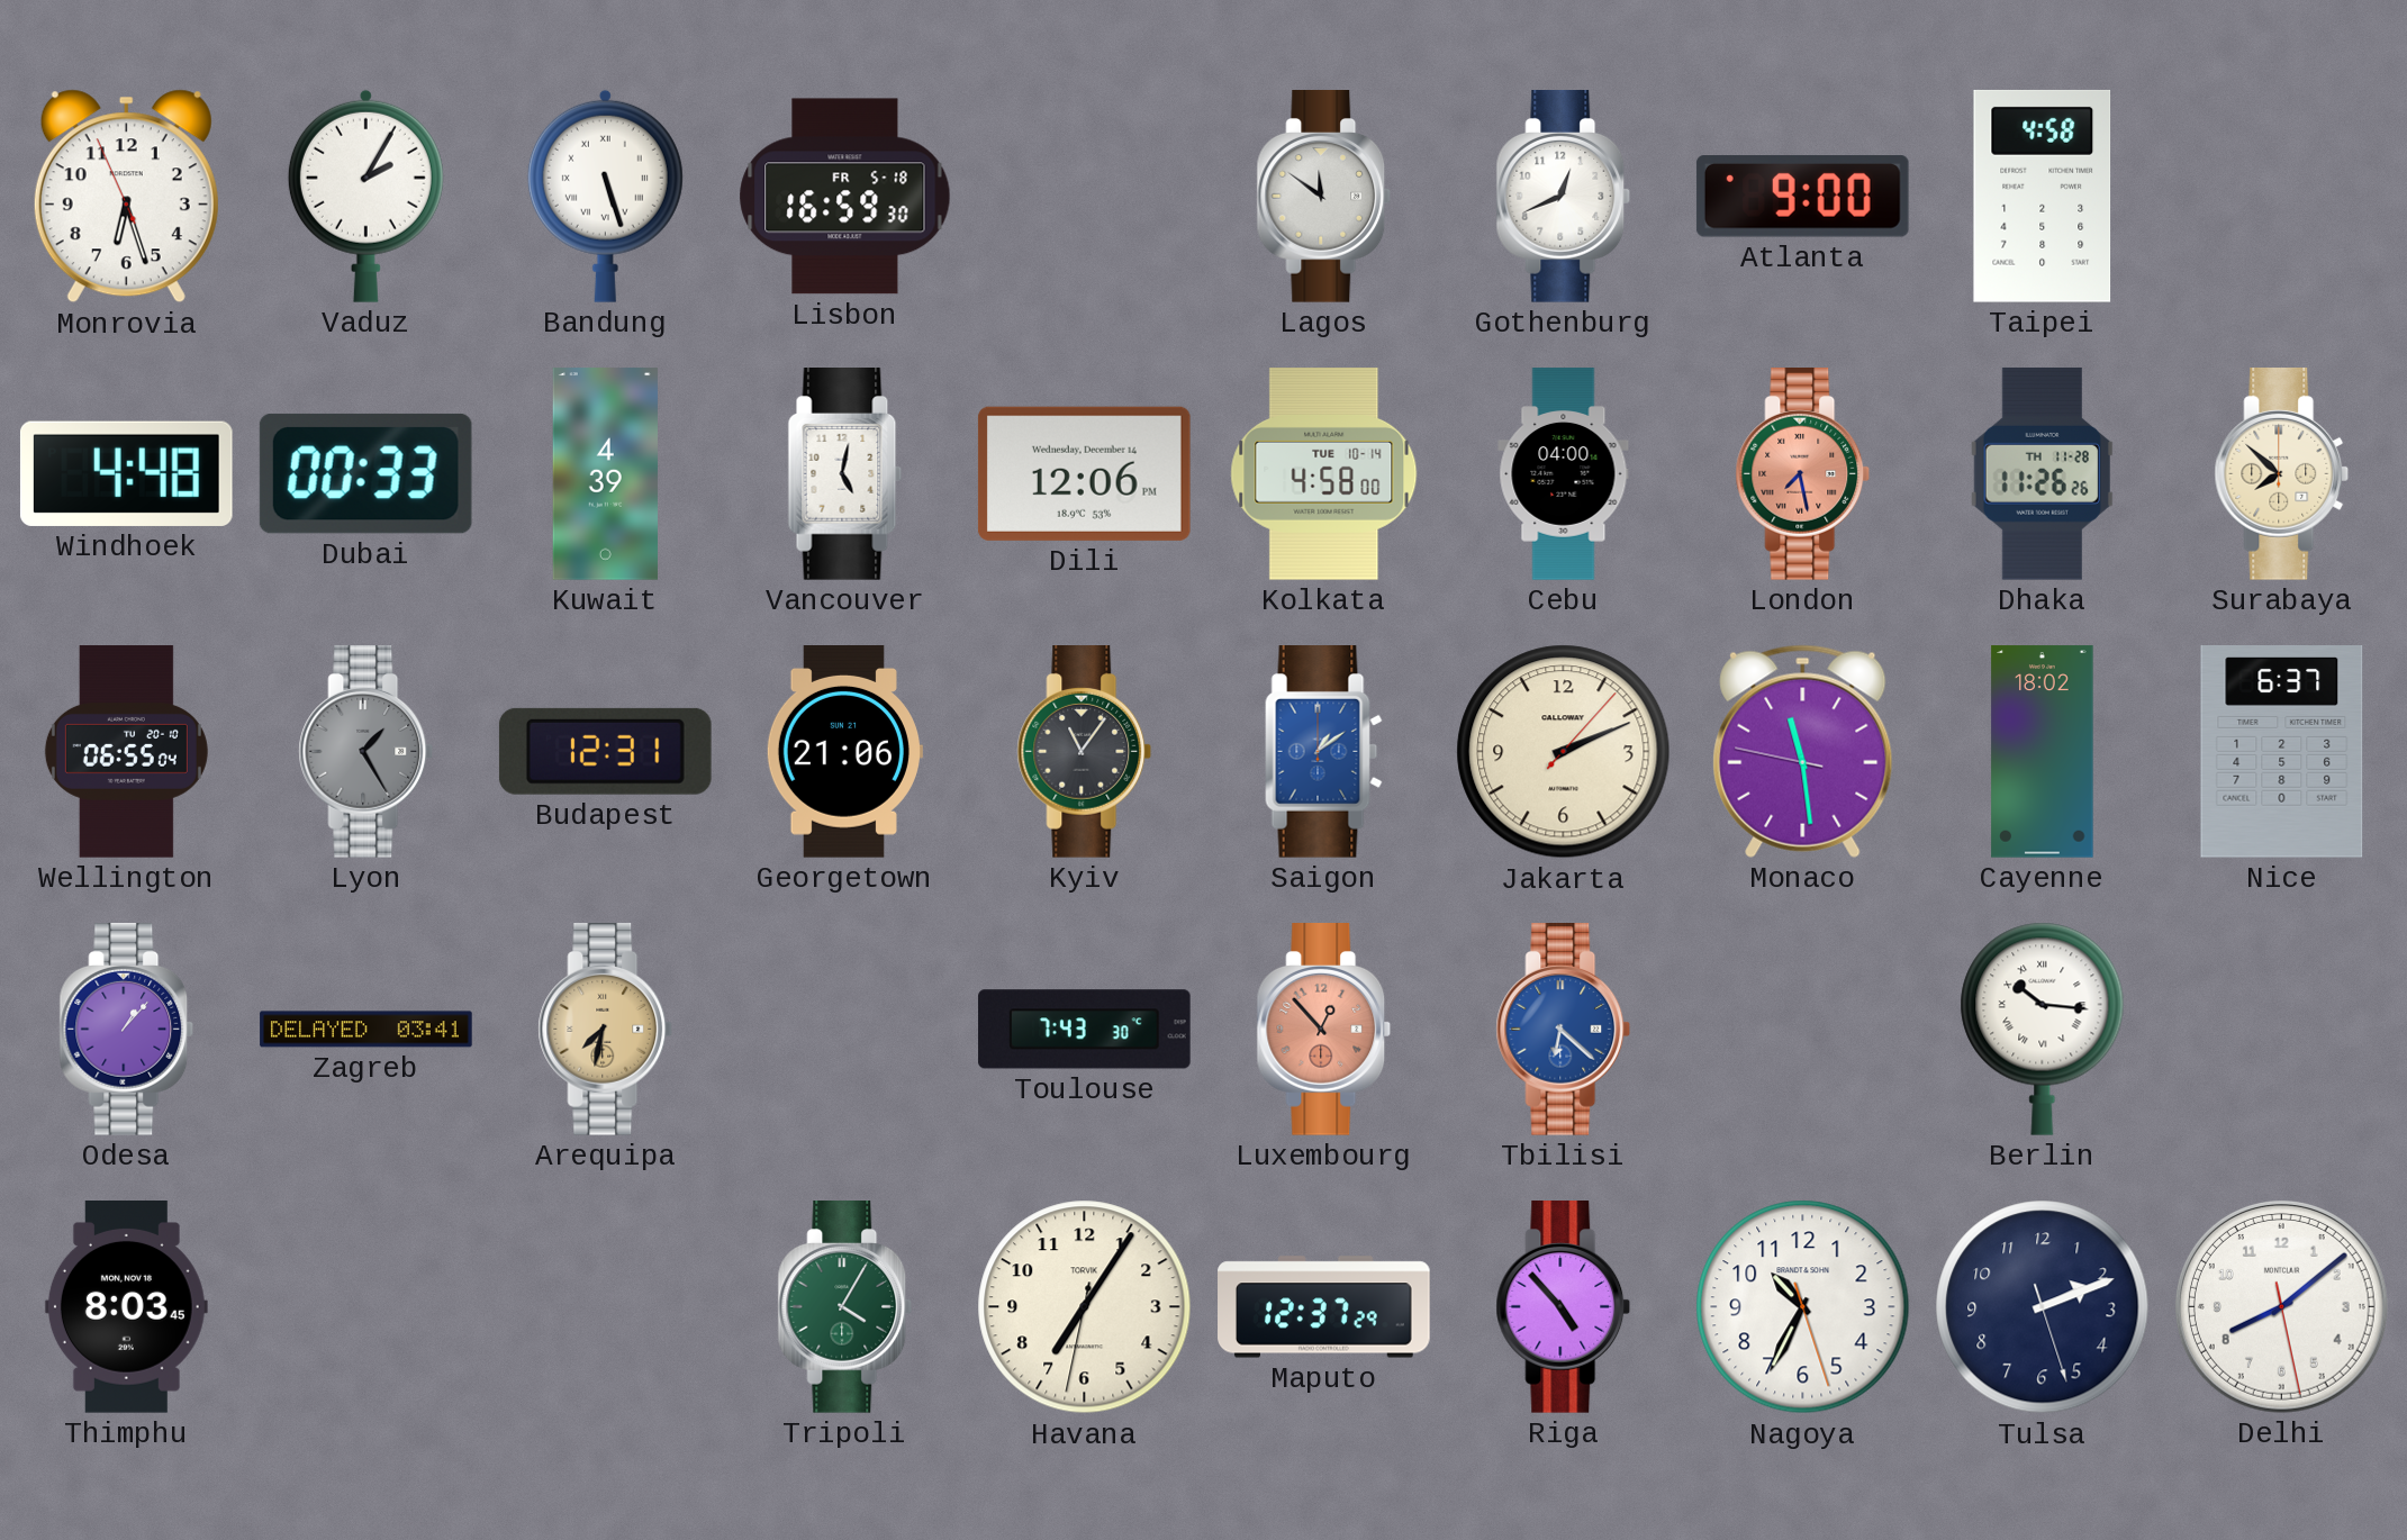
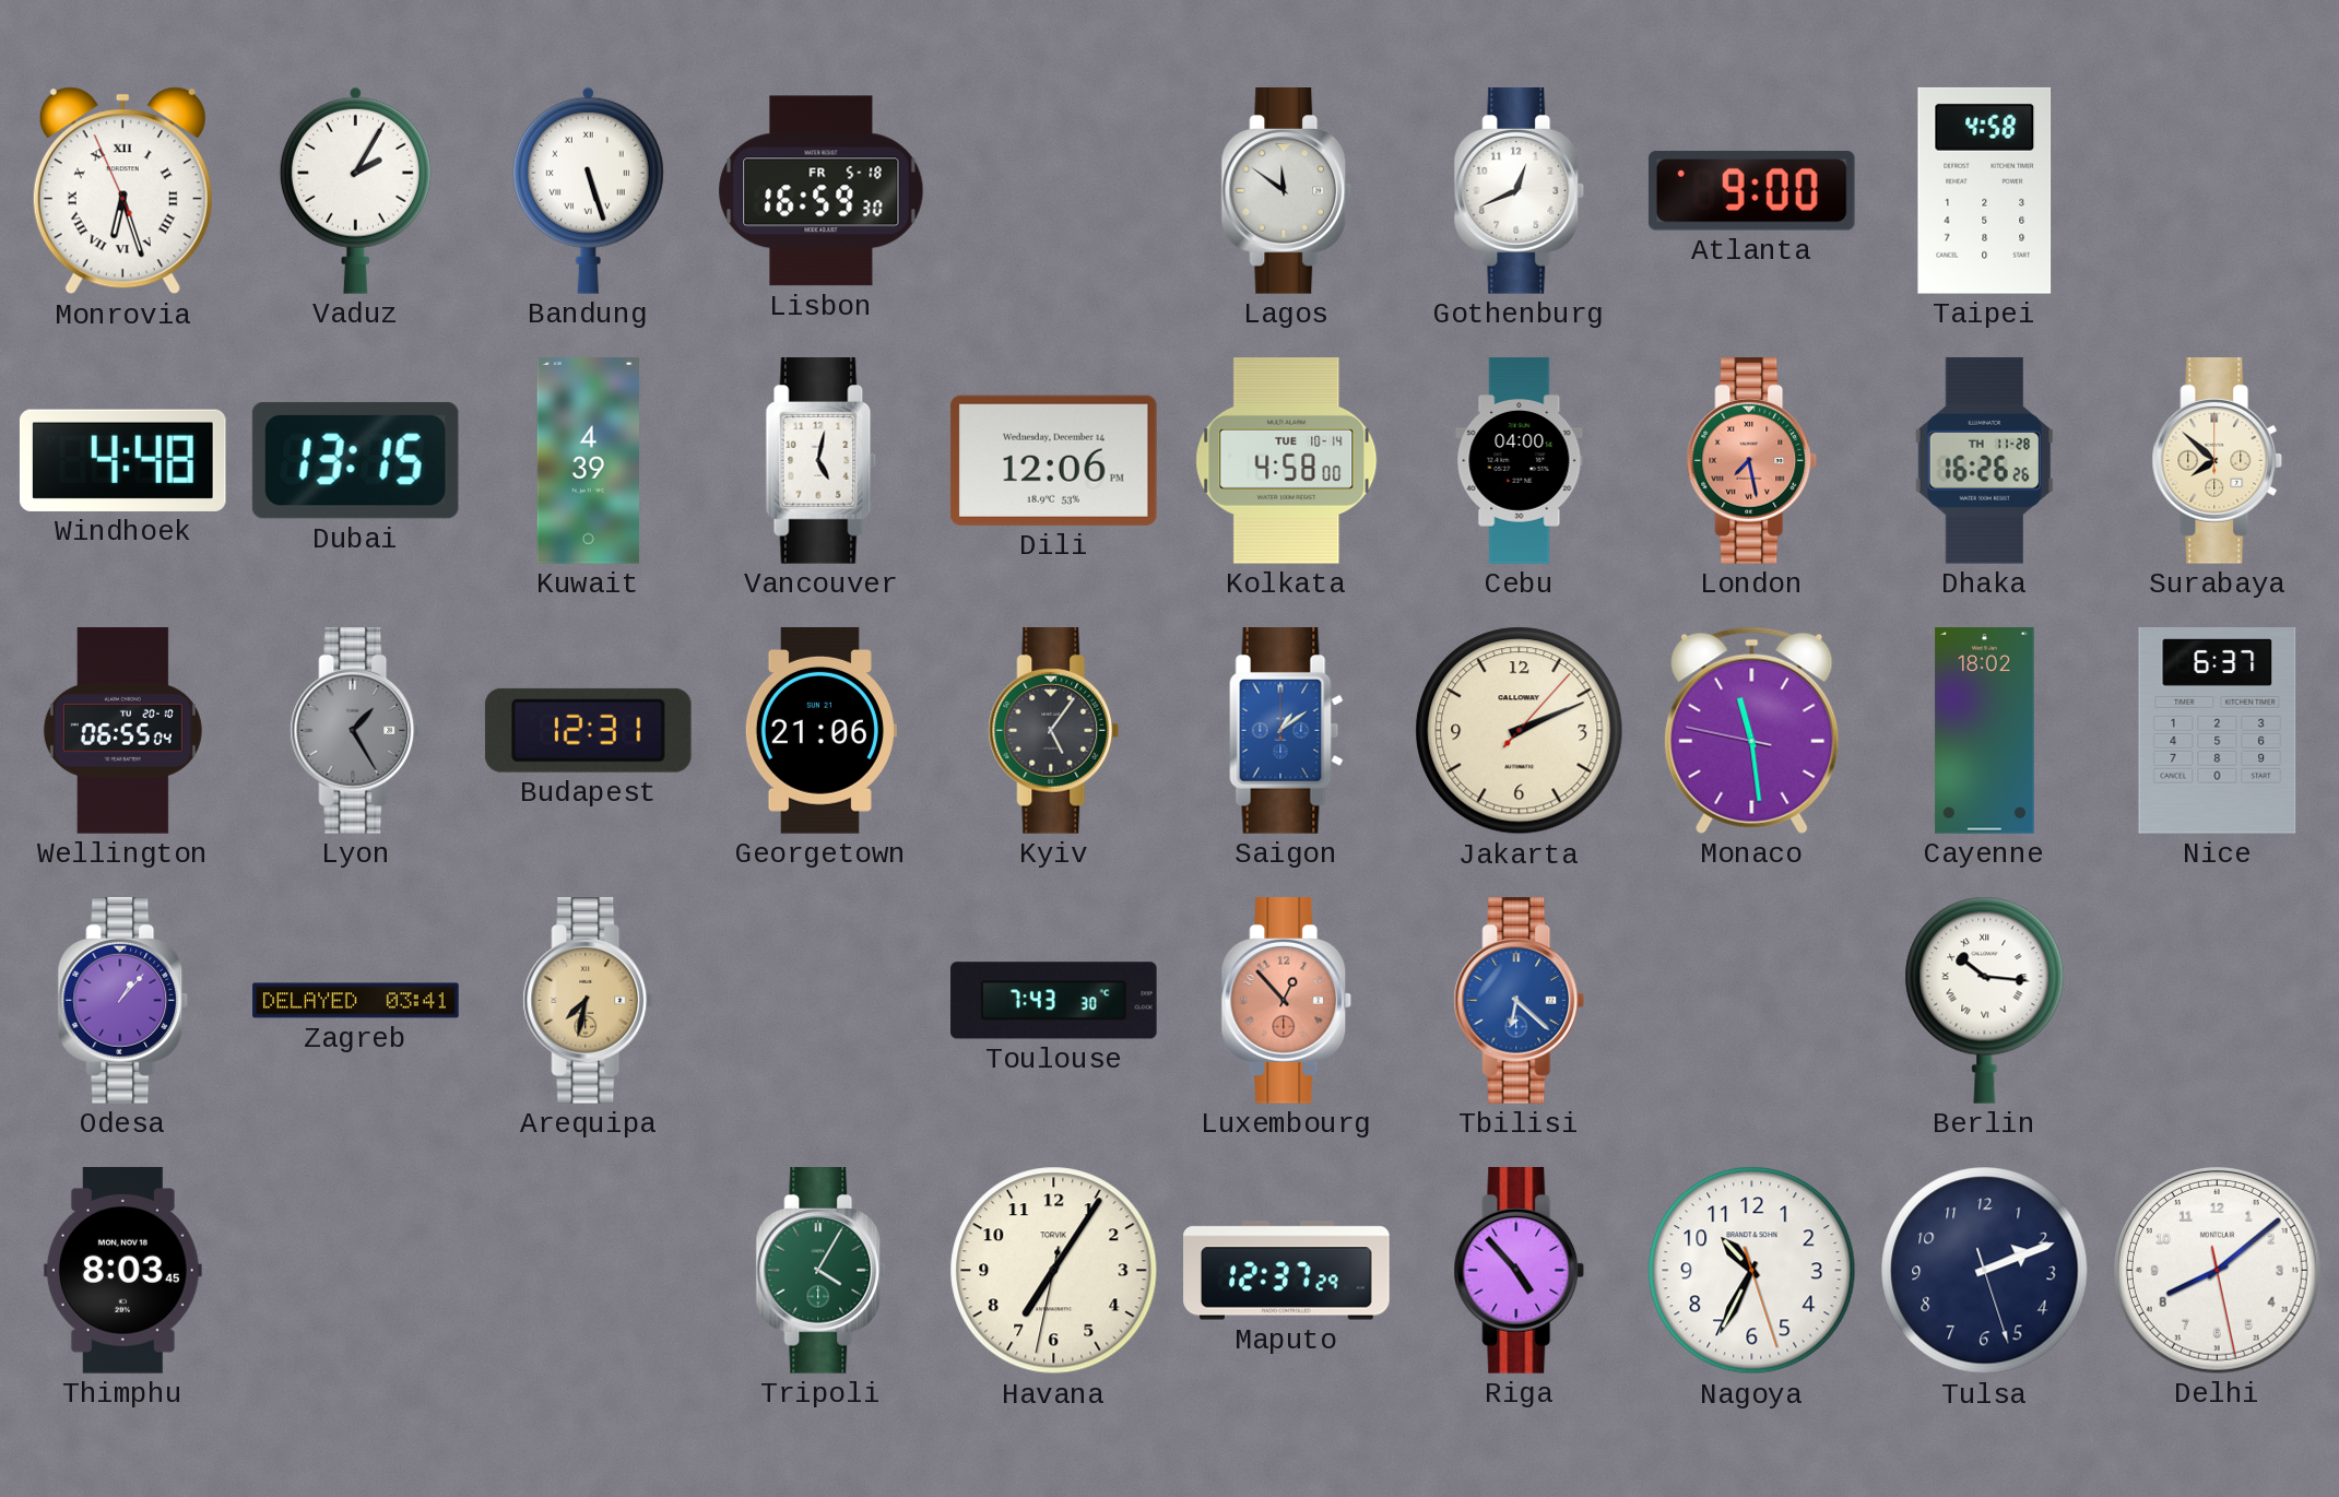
Monrovia numerals: Arabic -> Roman
Dubai: 00:33 -> 13:15
Dhaka: 11:26 -> 16:26
Kyiv: 11:06 -> 5:06
